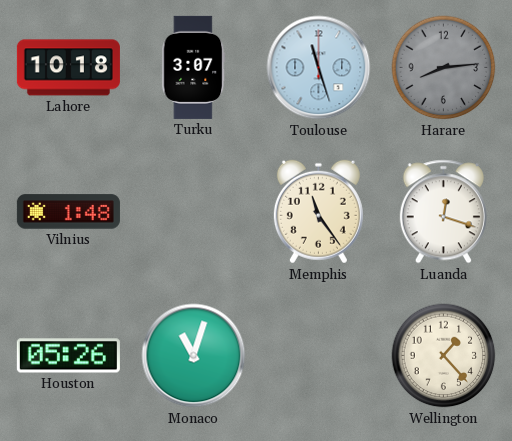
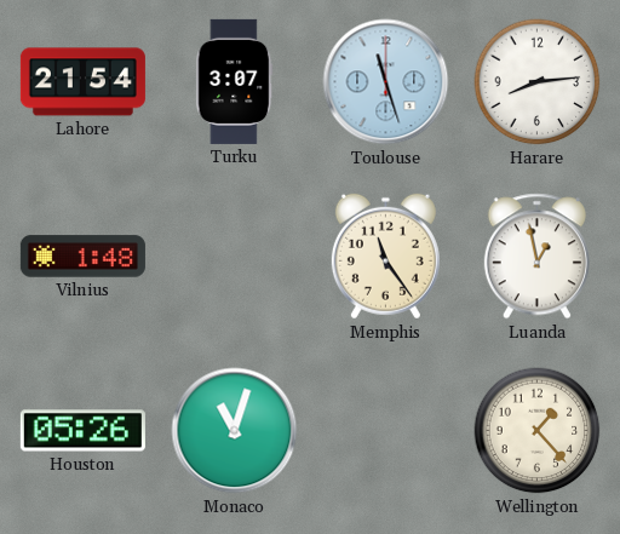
Lahore: 10:18 -> 21:54
Harare dial: grey -> white
Luanda: 12:18 -> 12:58
